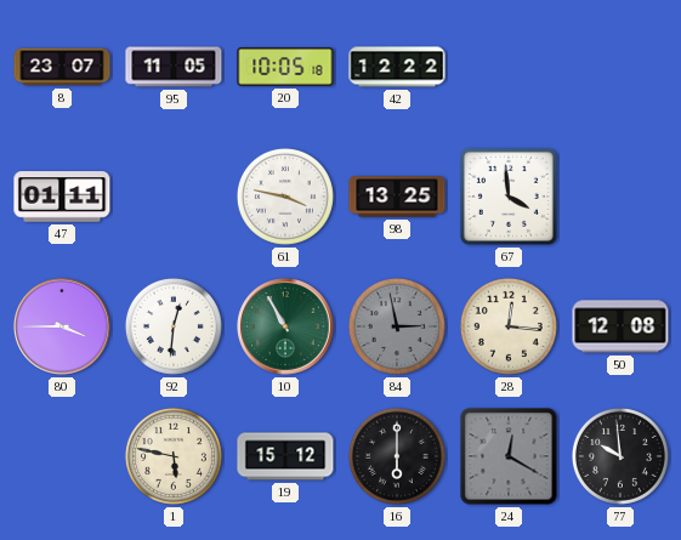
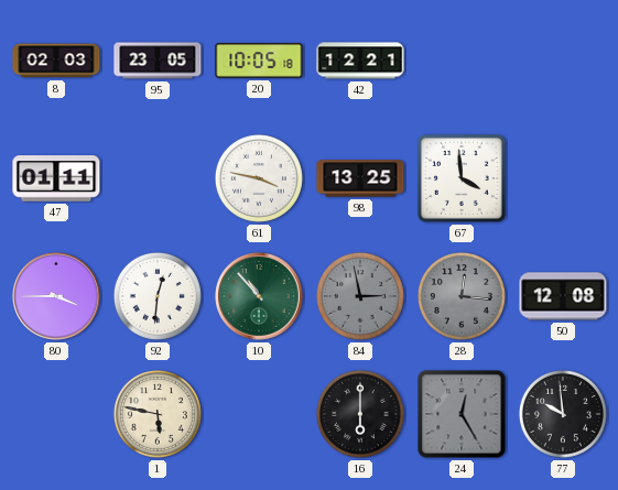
8: 23:07 -> 02:03
95: 11:05 -> 23:05
42: 12:22 -> 12:21
10: 10:55 -> 10:53
28 dial: cream -> grey
19: 15:12 -> none
24: 12:20 -> 12:25
